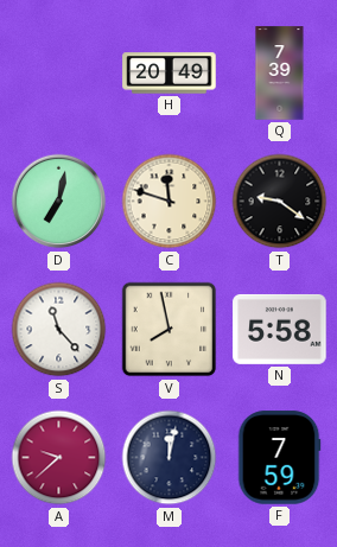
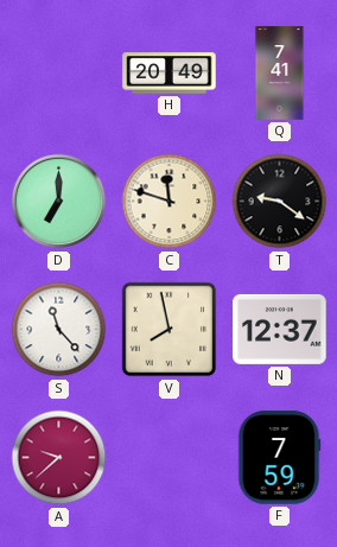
Q: 7:39 -> 7:41
D: 7:02 -> 7:00
N: 5:58 -> 12:37
M: 12:02 -> none
